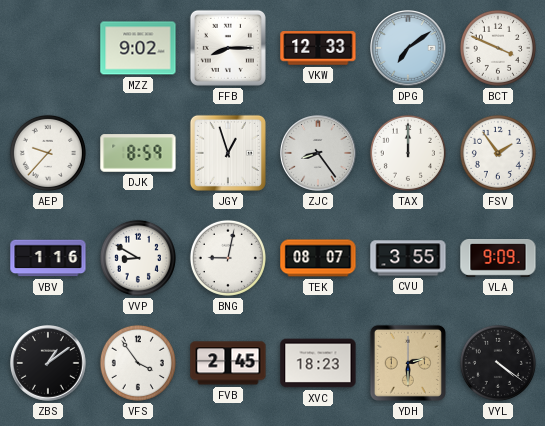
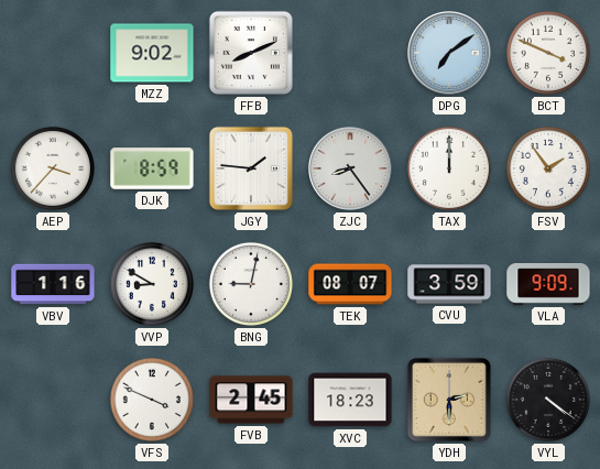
FFB: 8:15 -> 8:11
VKW: 12:33 -> none
AEP: 9:37 -> 3:37
JGY: 12:57 -> 1:46
CVU: 3:55 -> 3:59
ZBS: 1:09 -> none
VFS: 3:54 -> 3:49
